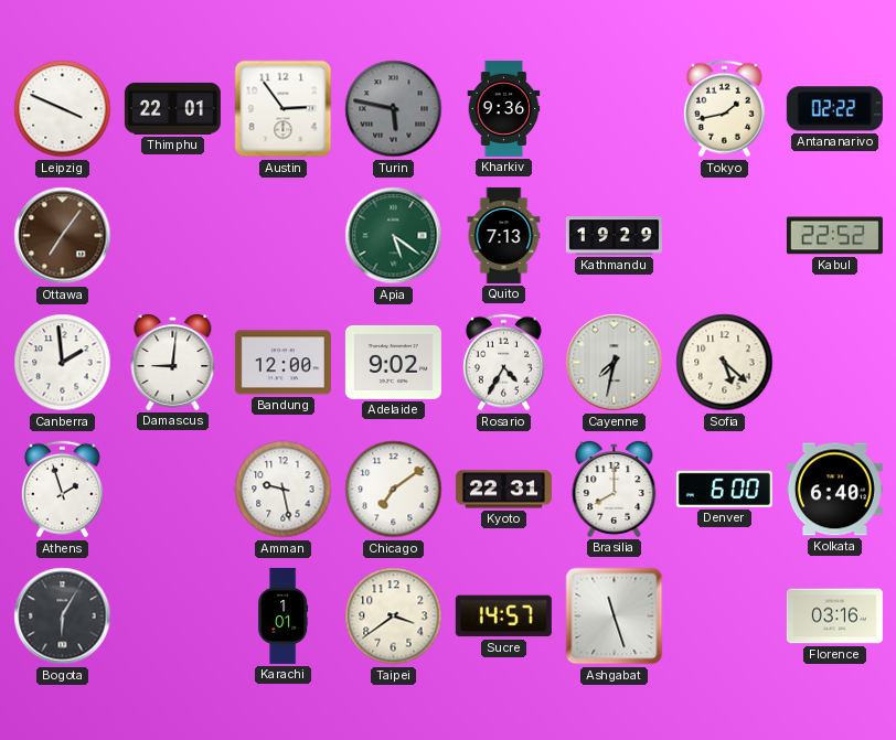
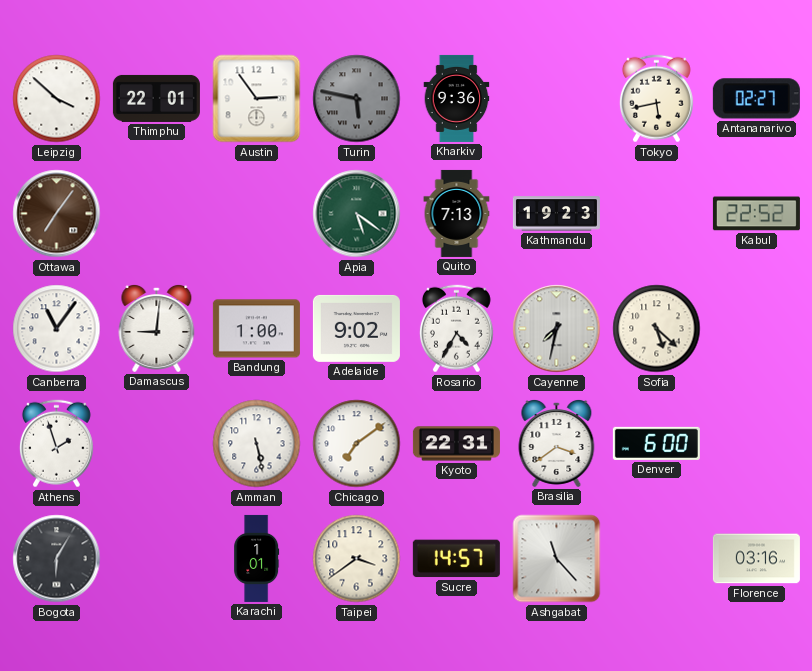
Leipzig: 3:49 -> 3:52
Tokyo: 1:43 -> 5:43
Antananarivo: 02:22 -> 02:27
Kathmandu: 19:29 -> 19:23
Canberra: 1:59 -> 11:06
Bandung: 12:00 -> 1:00
Amman: 9:28 -> 5:28
Brasilia: 8:00 -> 3:39
Kolkata: 6:40 -> none
Ashgabat: 11:27 -> 11:23
